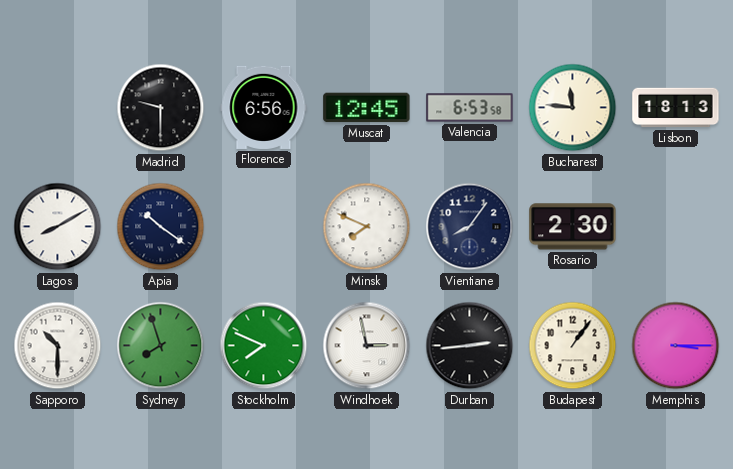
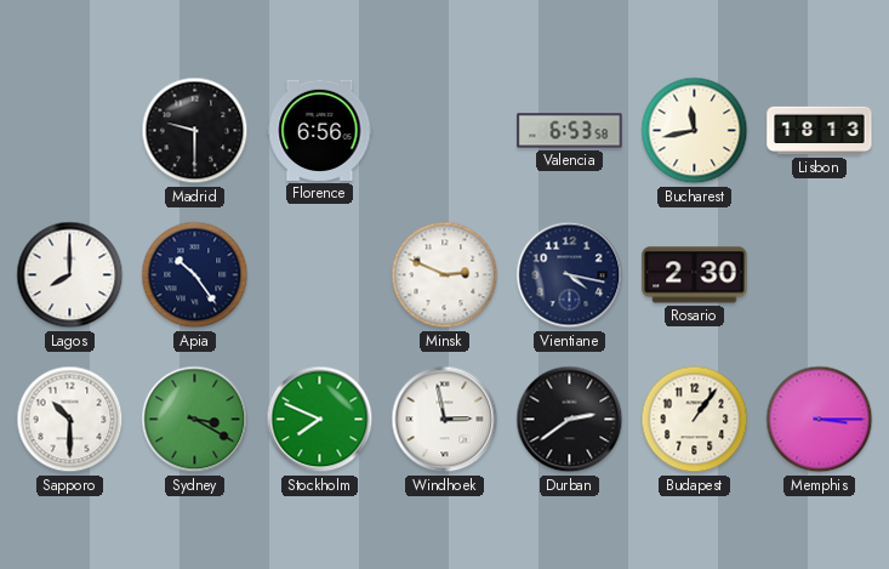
Muscat: 12:45 -> none
Bucharest: 11:46 -> 11:43
Lagos: 8:10 -> 8:00
Apia: 10:21 -> 10:24
Minsk: 7:49 -> 2:49
Vientiane: 8:06 -> 4:17
Sydney: 7:57 -> 3:20
Durban: 2:44 -> 2:39
